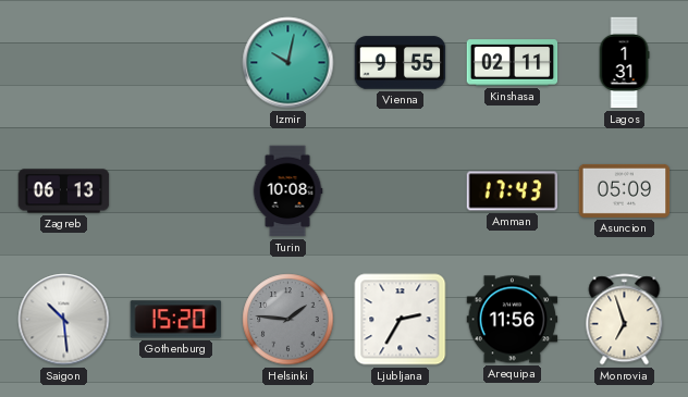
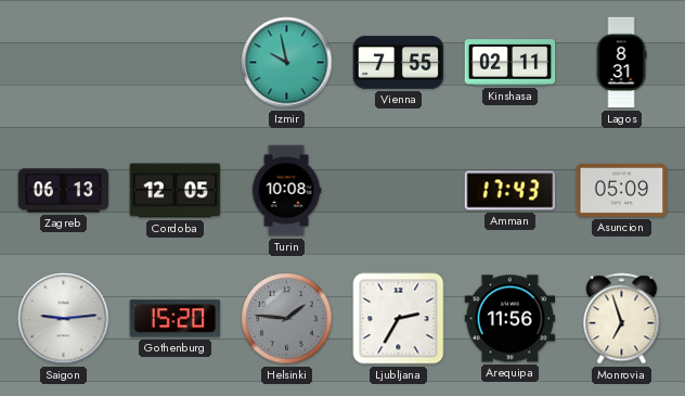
Izmir: 10:02 -> 9:58
Vienna: 9:55 -> 7:55
Lagos: 1:31 -> 8:31
Cordoba: none -> 12:05
Saigon: 10:29 -> 9:14
